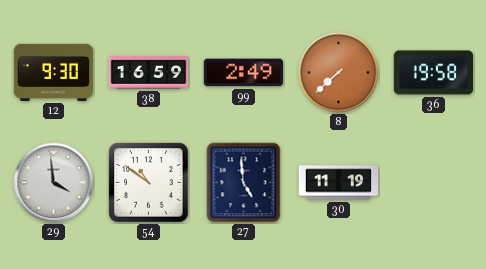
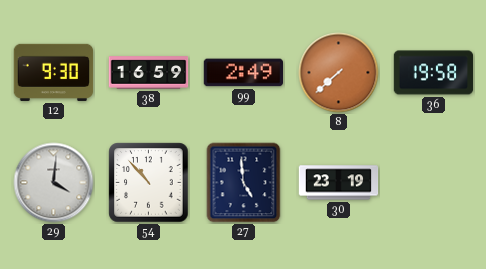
29: 3:59 -> 4:01
54: 10:51 -> 10:53
30: 11:19 -> 23:19
